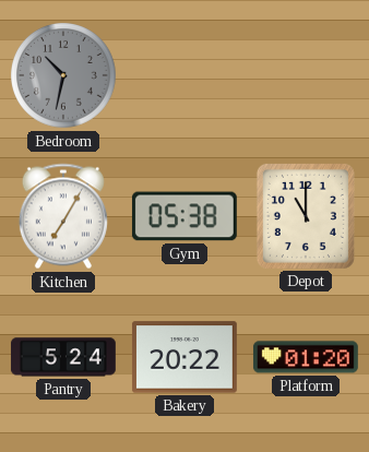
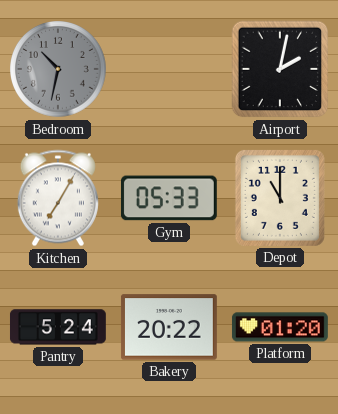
Airport: none -> 2:02
Gym: 05:38 -> 05:33
